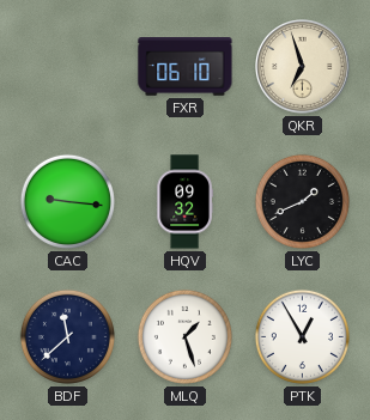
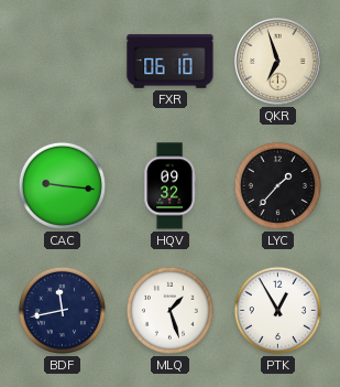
LYC: 1:41 -> 1:37
BDF: 11:38 -> 11:43
